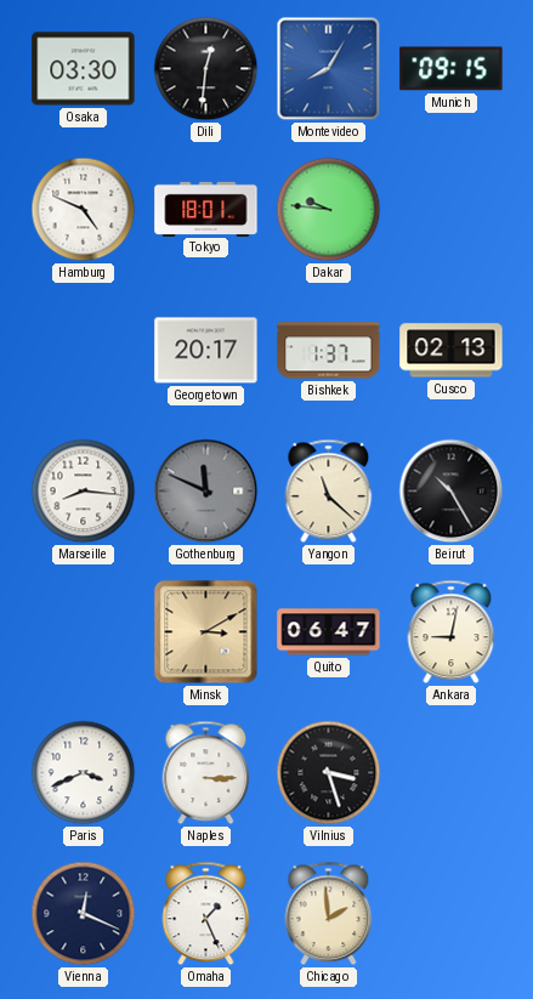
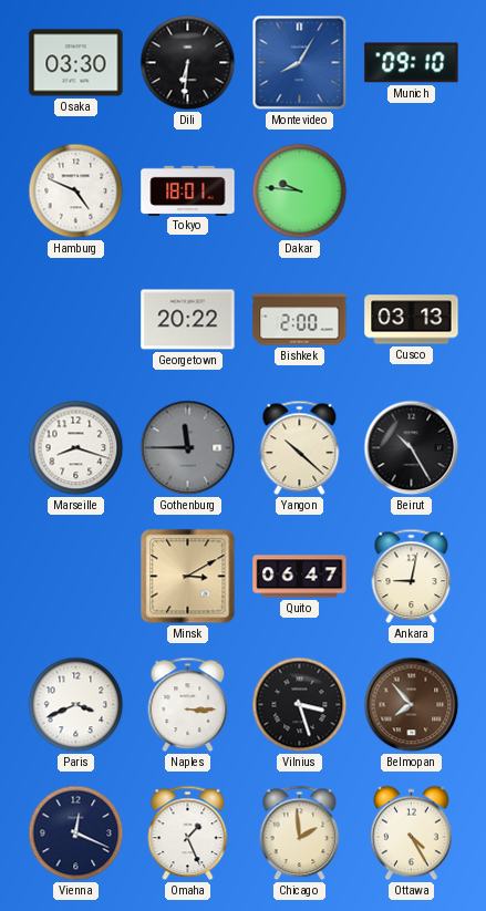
Dili: 12:31 -> 6:31
Munich: 09:15 -> 09:10
Georgetown: 20:17 -> 20:22
Bishkek: 1:37 -> 2:00
Cusco: 02:13 -> 03:13
Marseille: 8:16 -> 8:18
Gothenburg: 11:49 -> 11:45
Yangon: 11:22 -> 10:22
Belmopan: none -> 7:53
Ottawa: none -> 4:25
